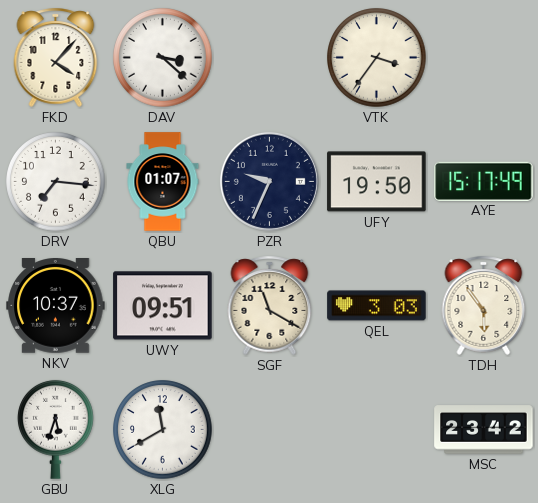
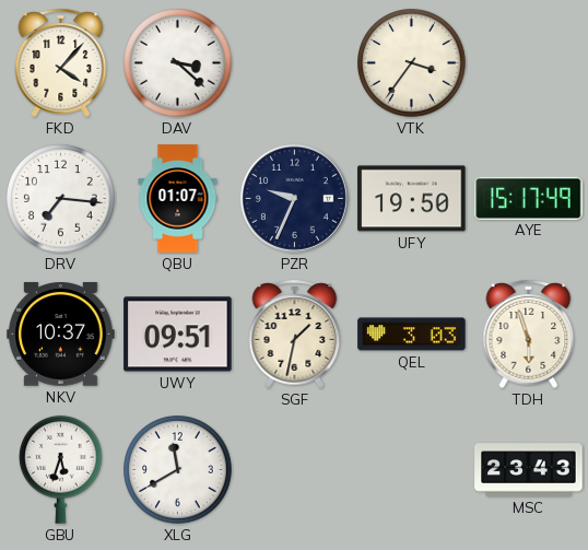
SGF: 11:20 -> 1:32
TDH: 5:54 -> 5:57
MSC: 23:42 -> 23:43
